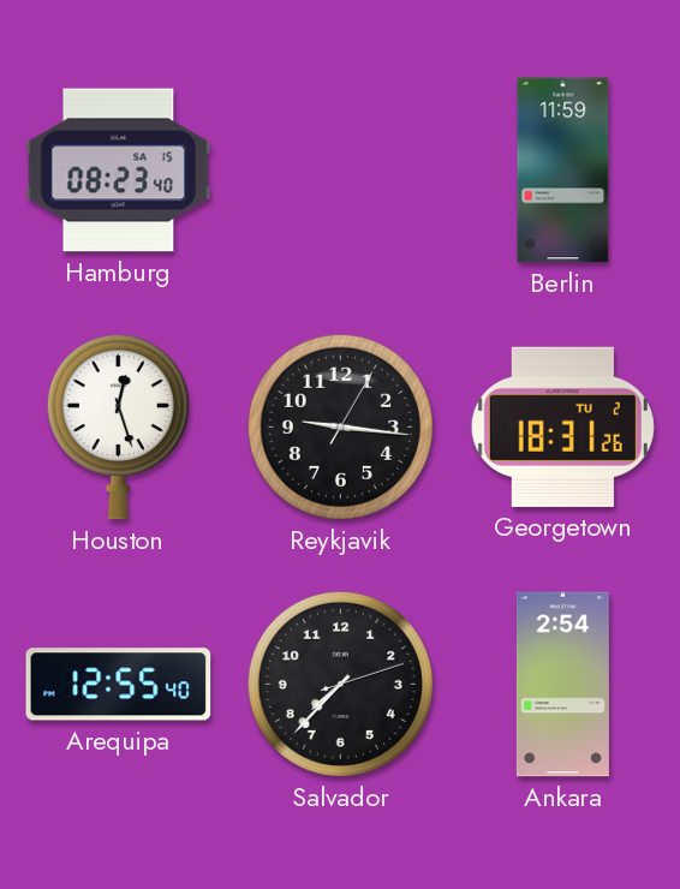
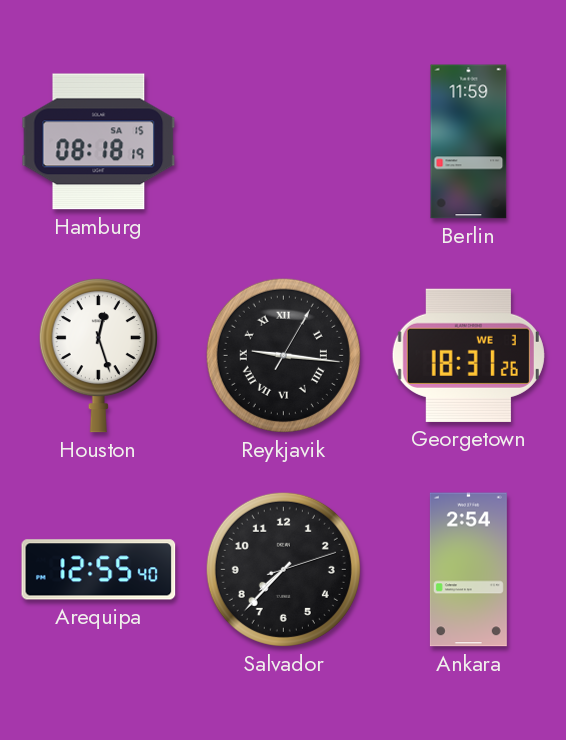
Hamburg: 08:23 -> 08:18
Reykjavik numerals: Arabic -> Roman
Georgetown date: TU 2 -> WE 3
